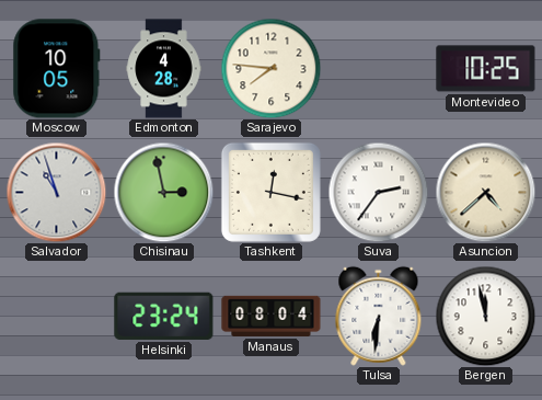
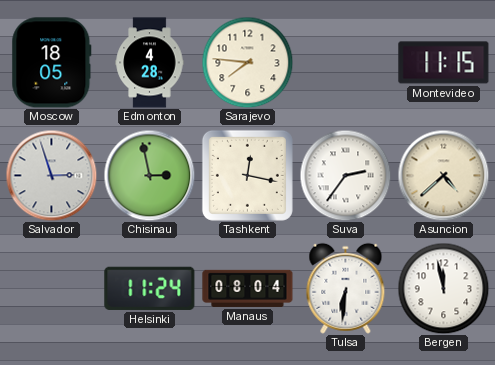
Moscow: 10:05 -> 18:05
Montevideo: 10:25 -> 11:15
Salvador: 10:57 -> 2:57
Helsinki: 23:24 -> 11:24
